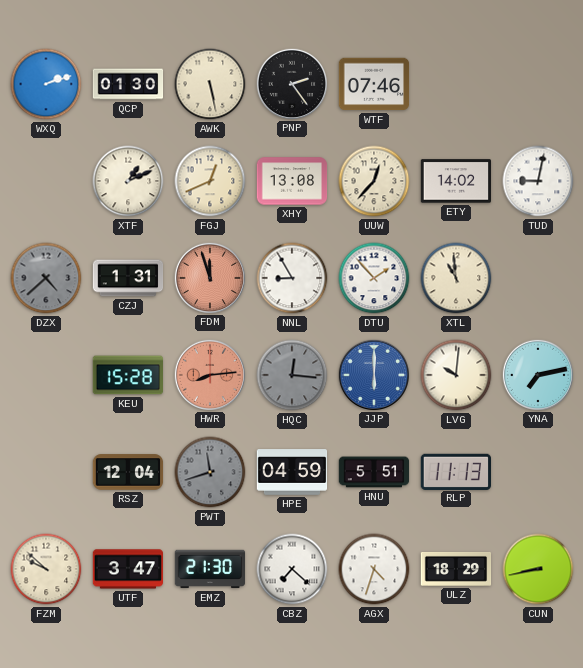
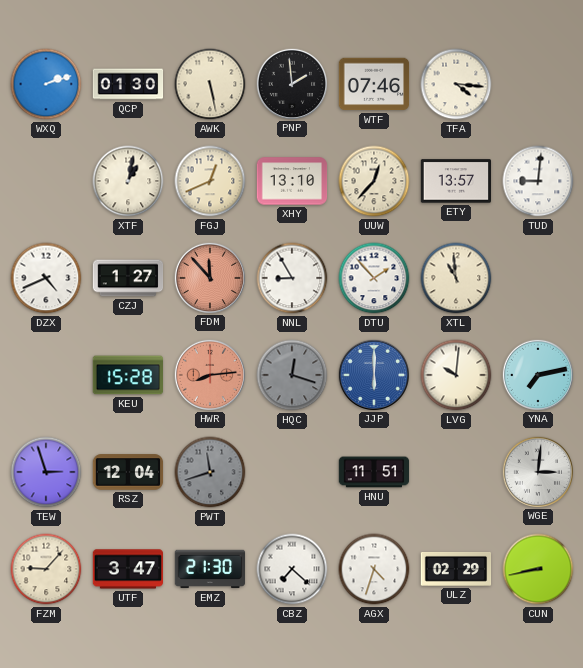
PNP: 2:24 -> 1:59
TFA: none -> 4:16
XTF: 1:11 -> 1:02
XHY: 13:08 -> 13:10
ETY: 14:02 -> 13:57
TUD: 9:02 -> 9:01
DZX: 4:38 -> 4:41
DZX dial: grey -> white
CZJ: 1:31 -> 1:27
FDM: 11:57 -> 11:53
HQC: 12:16 -> 12:18
TEW: none -> 2:57
HPE: 04:59 -> none
HNU: 5:51 -> 11:51
RLP: 11:13 -> none
WGE: none -> 3:01
FZM: 9:52 -> 9:07
ULZ: 18:29 -> 02:29
